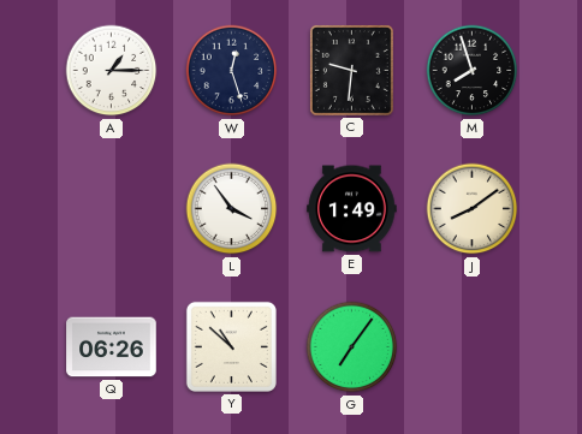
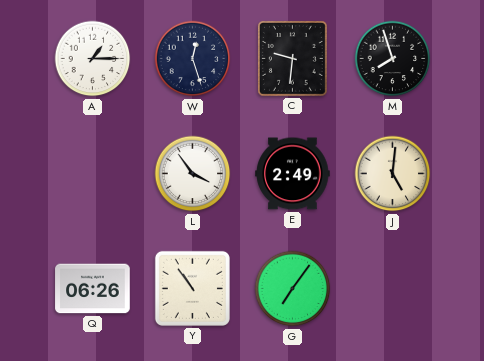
E: 1:49 -> 2:49
J: 8:09 -> 5:01
Y: 10:52 -> 10:54
